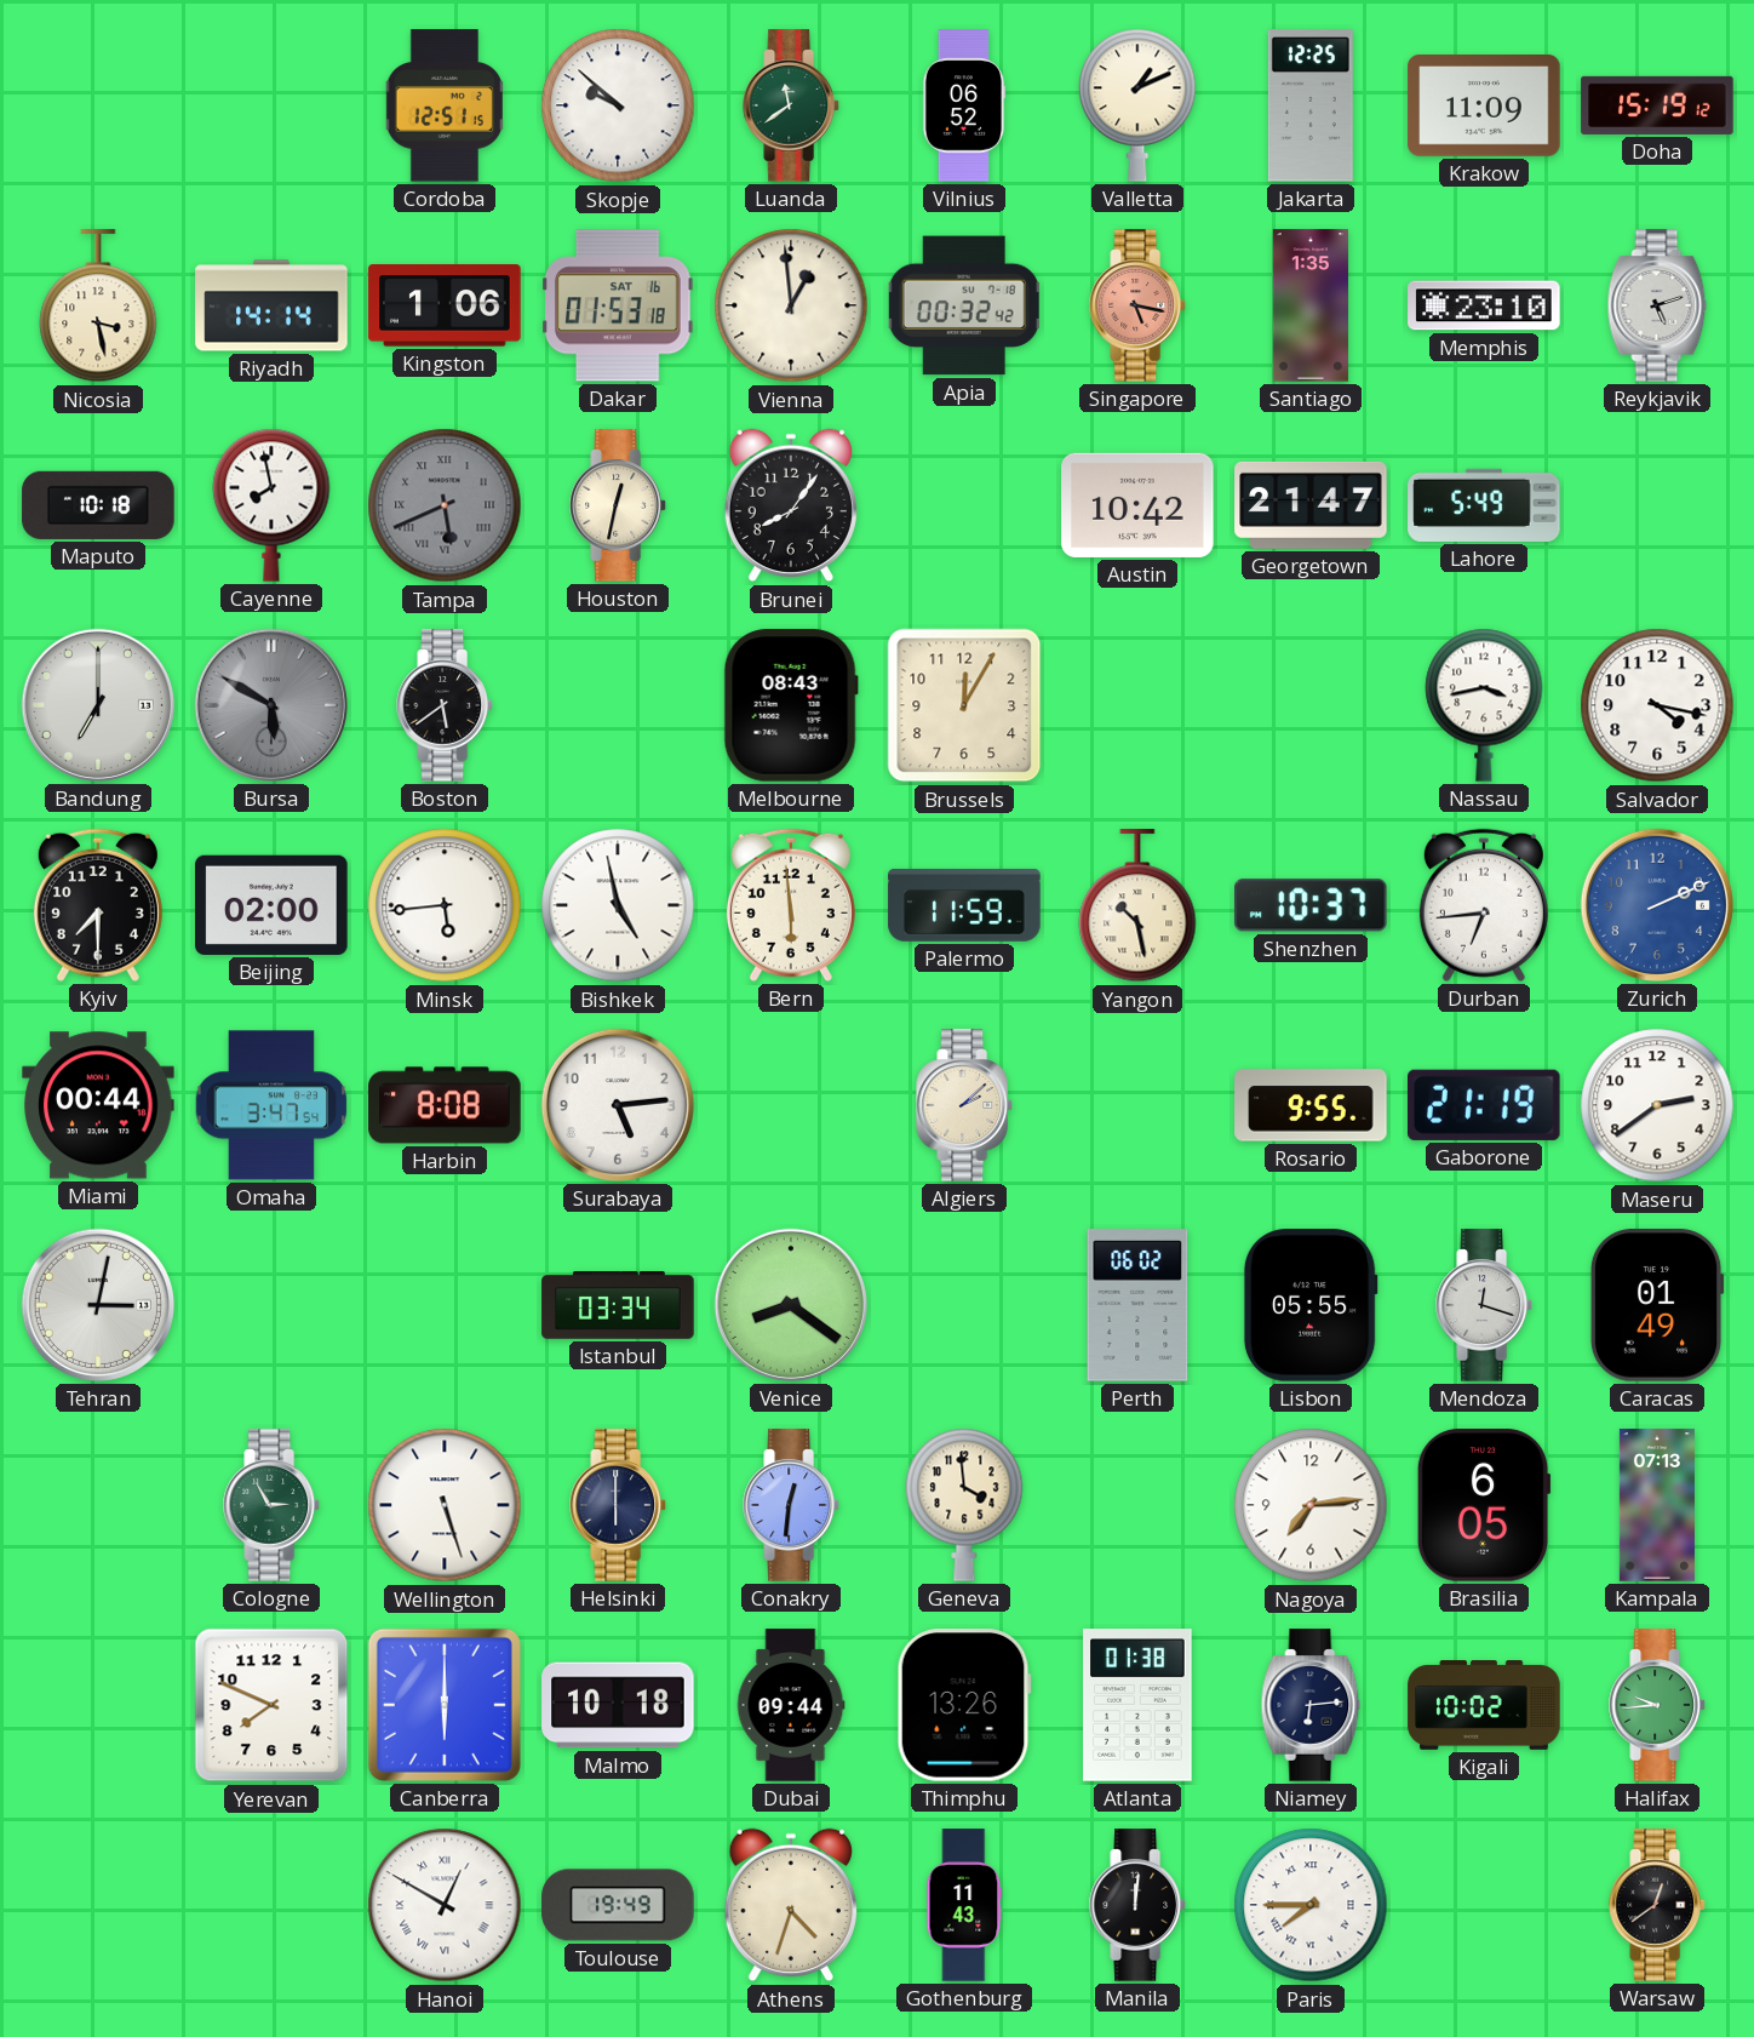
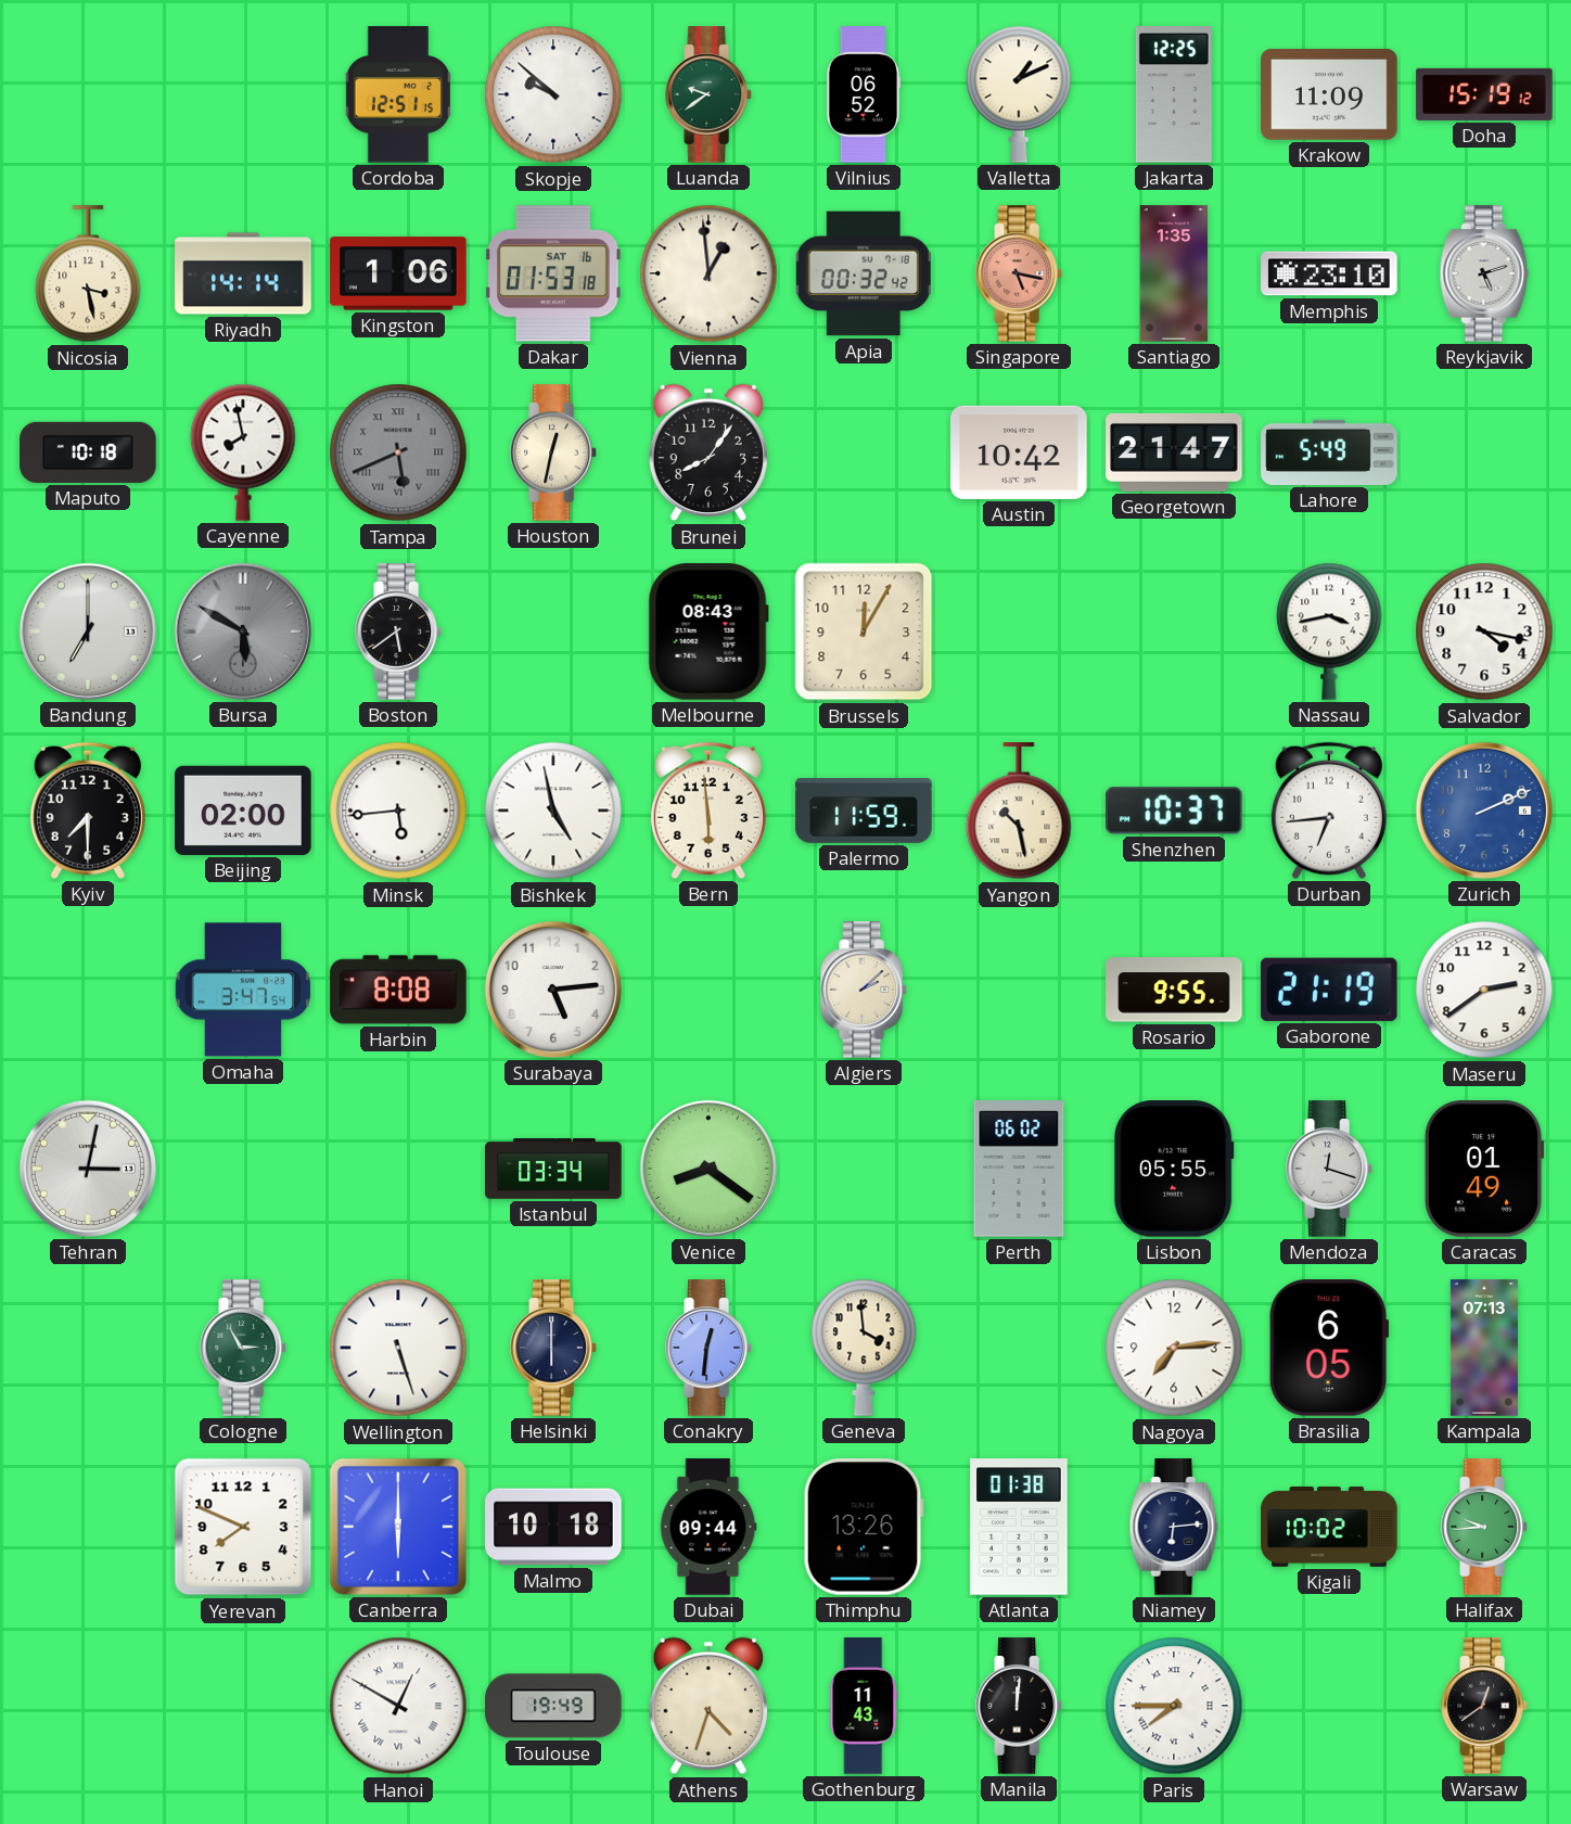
Luanda: 11:39 -> 9:39
Miami: 00:44 -> none
